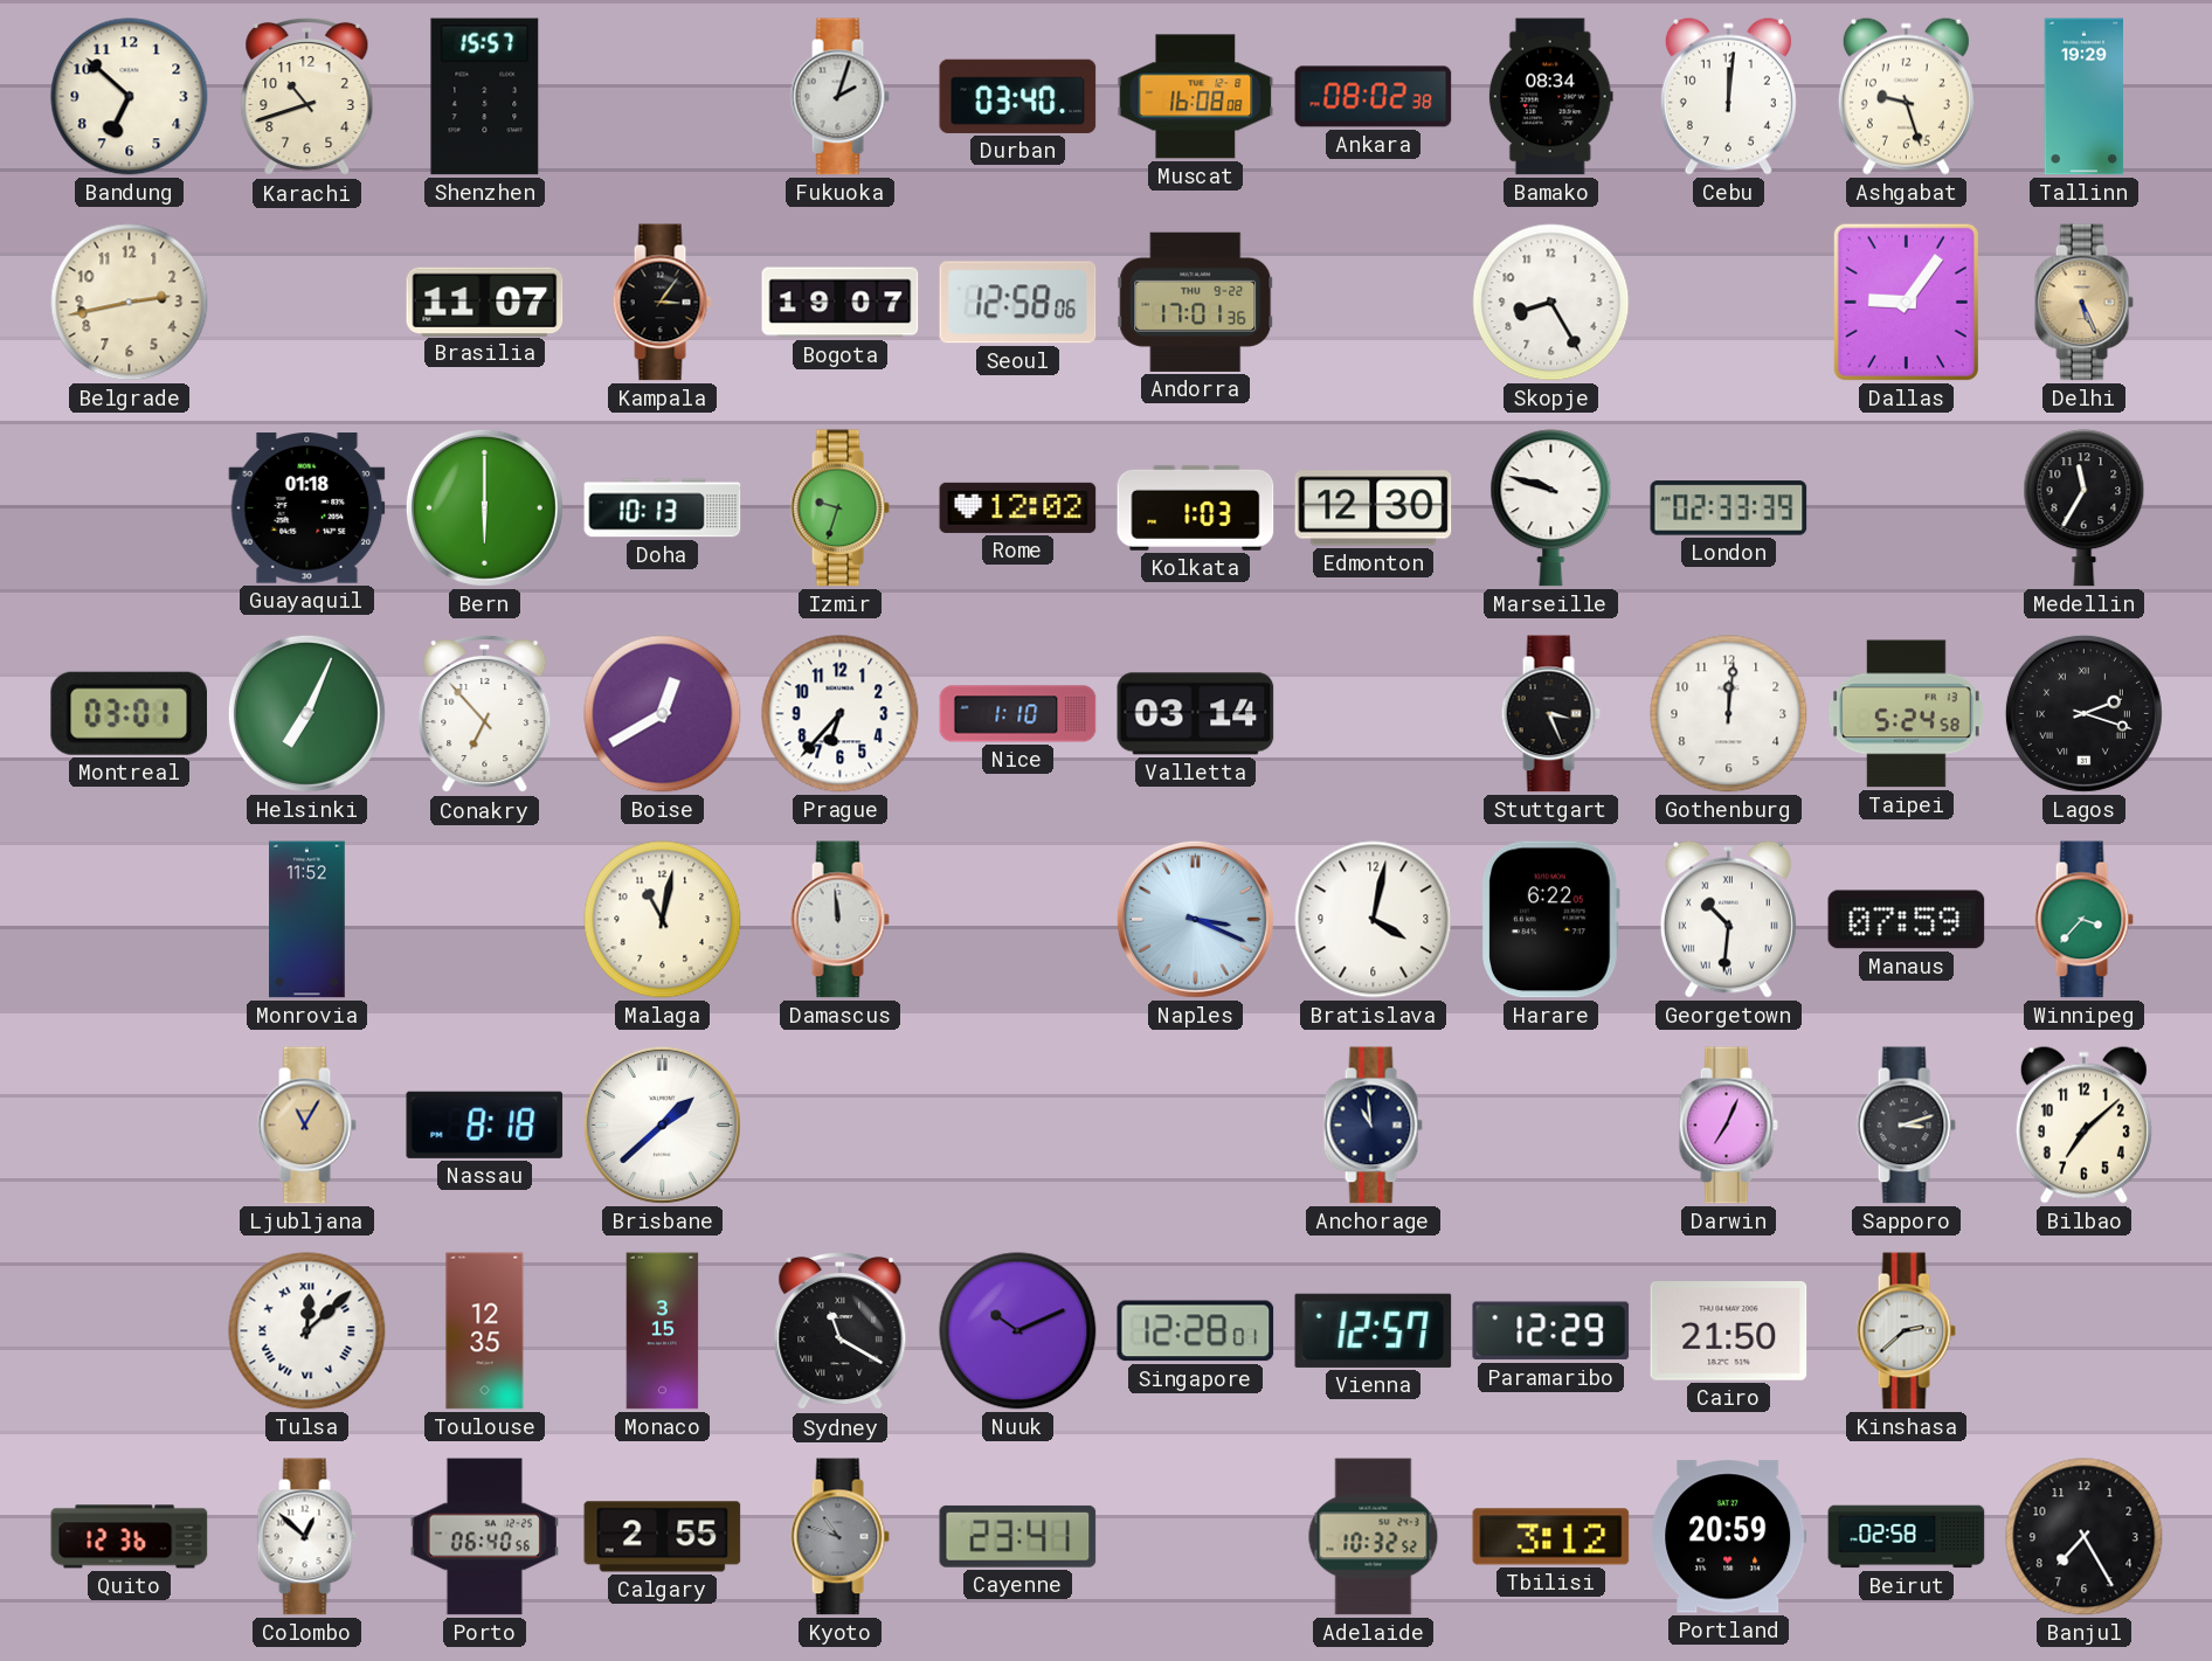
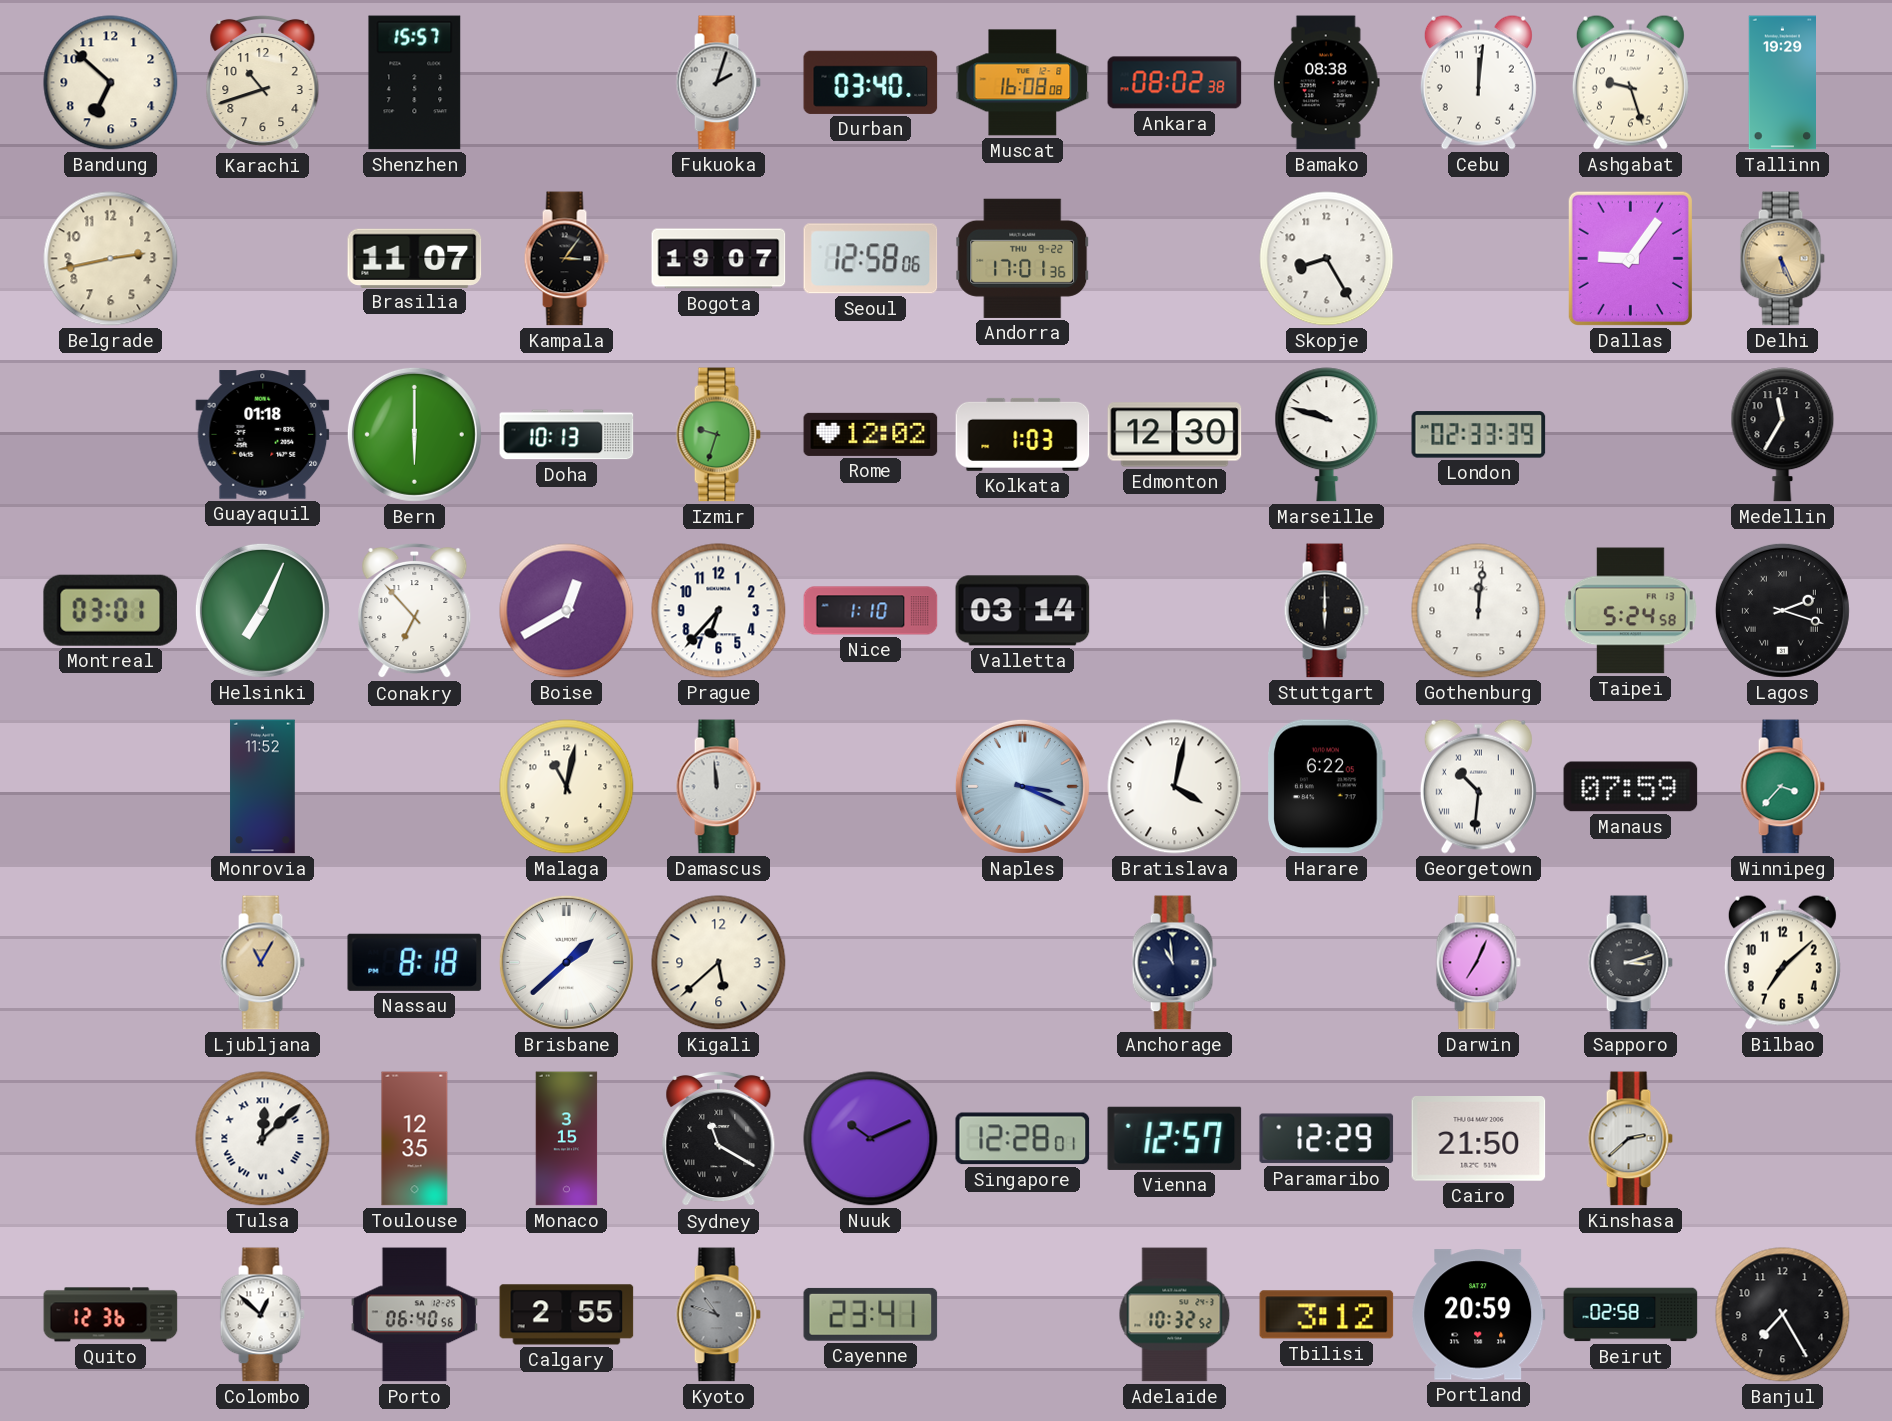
Bamako: 08:34 -> 08:38
Stuttgart: 3:26 -> 6:00
Kigali: none -> 5:38
